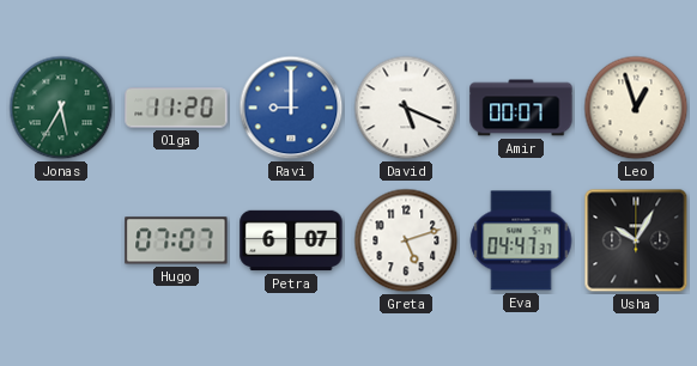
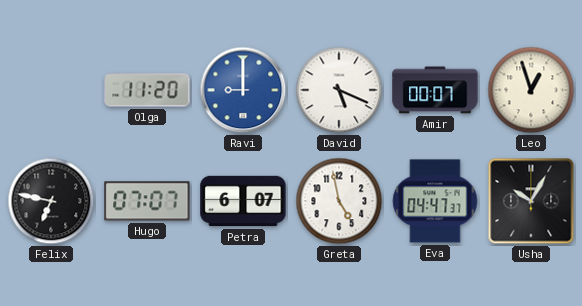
Jonas: 5:35 -> none
Felix: none -> 6:47
Greta: 5:12 -> 4:58
